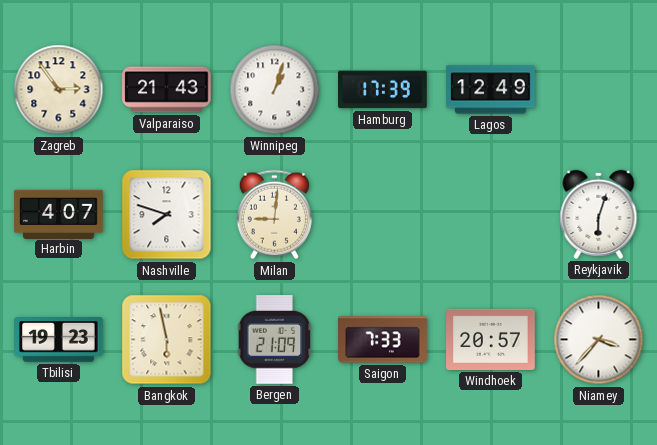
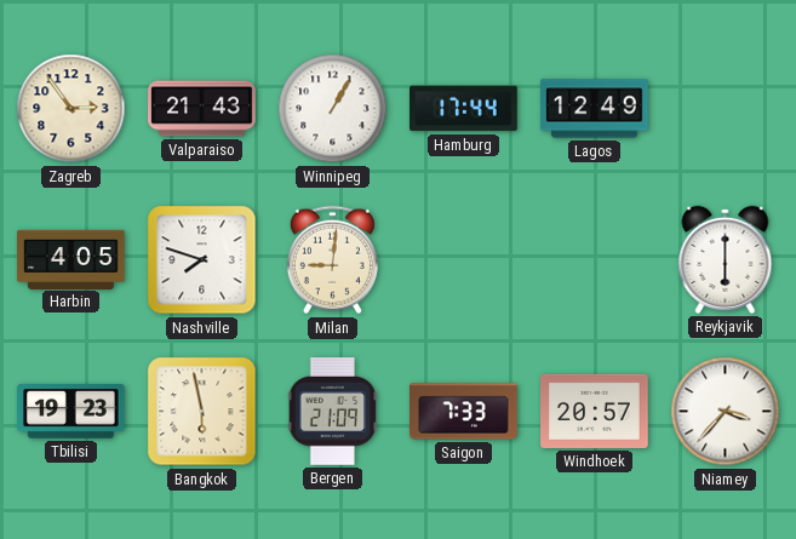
Winnipeg: 1:03 -> 1:05
Hamburg: 17:39 -> 17:44
Harbin: 4:07 -> 4:05
Reykjavik: 6:03 -> 6:00
